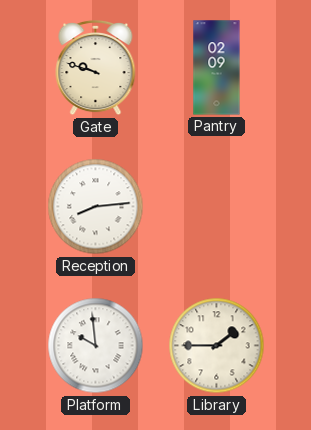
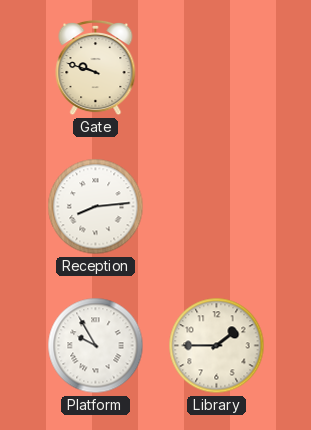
Pantry: 02:09 -> none
Platform: 9:59 -> 9:55
